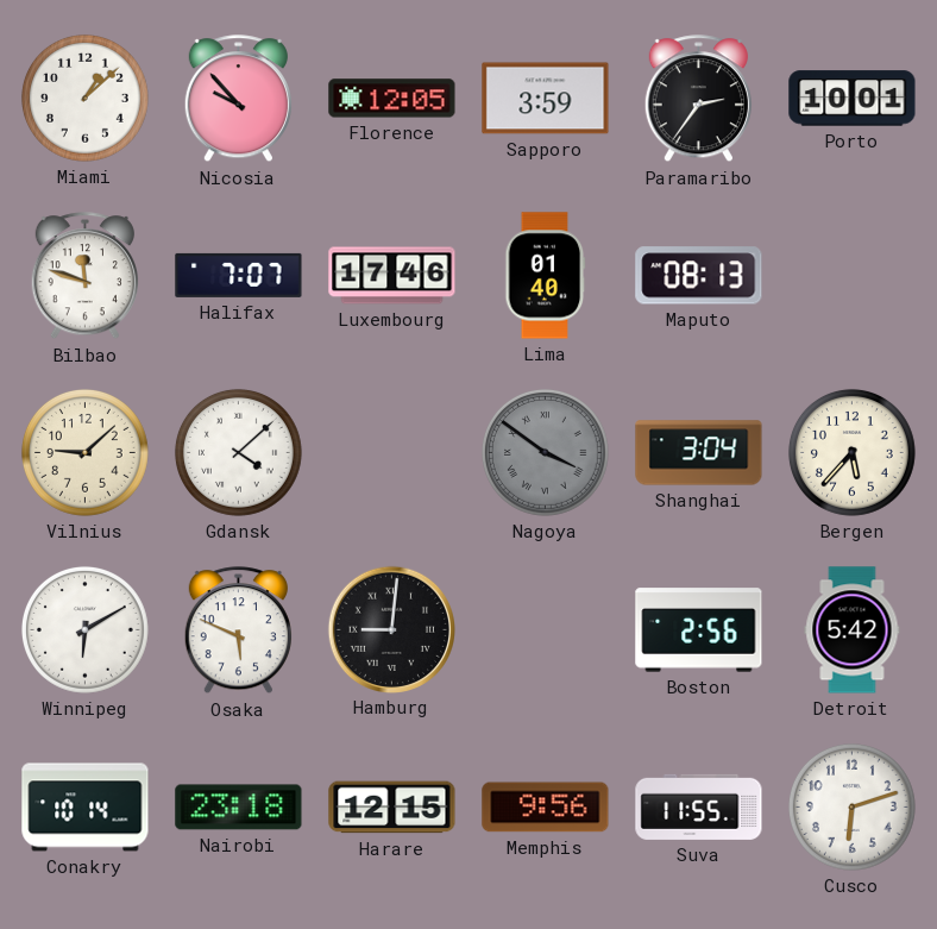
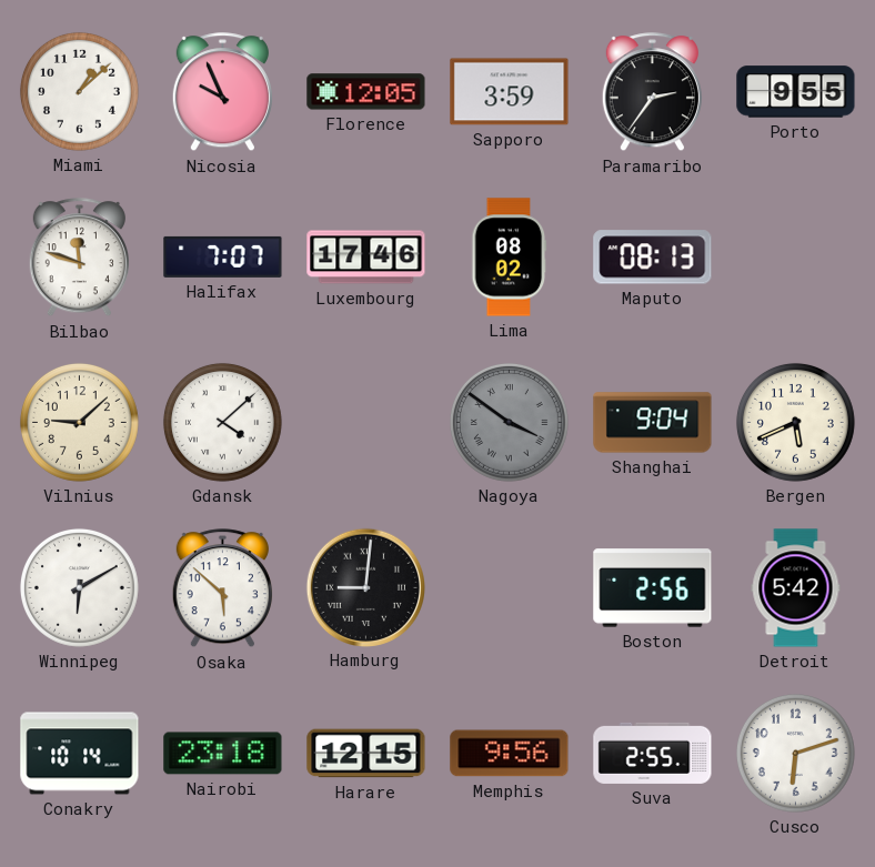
Nicosia: 9:53 -> 9:56
Porto: 10:01 -> 9:55
Lima: 01:40 -> 08:02
Shanghai: 3:04 -> 9:04
Bergen: 5:37 -> 5:41
Osaka: 5:49 -> 5:52
Suva: 11:55 -> 2:55
